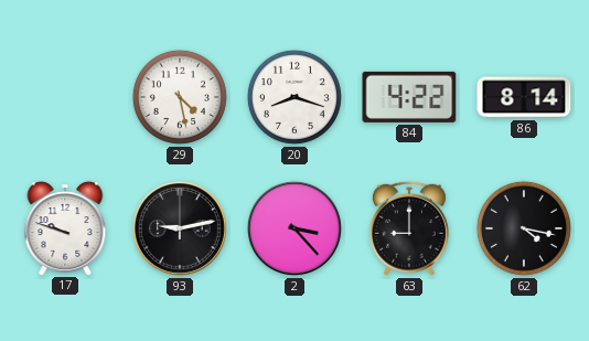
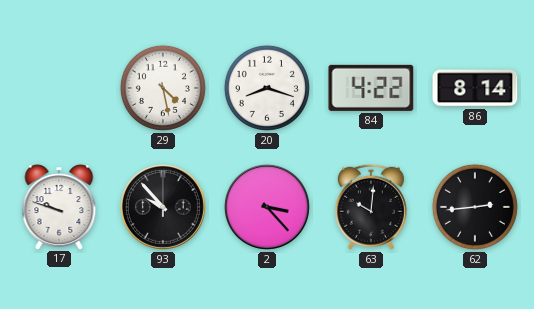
93: 9:13 -> 9:53
63: 9:00 -> 10:01
62: 4:17 -> 2:44
